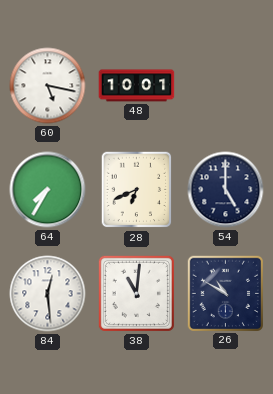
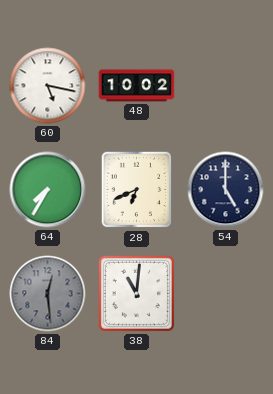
48: 10:01 -> 10:02
84 dial: white -> grey
26: 10:50 -> none
